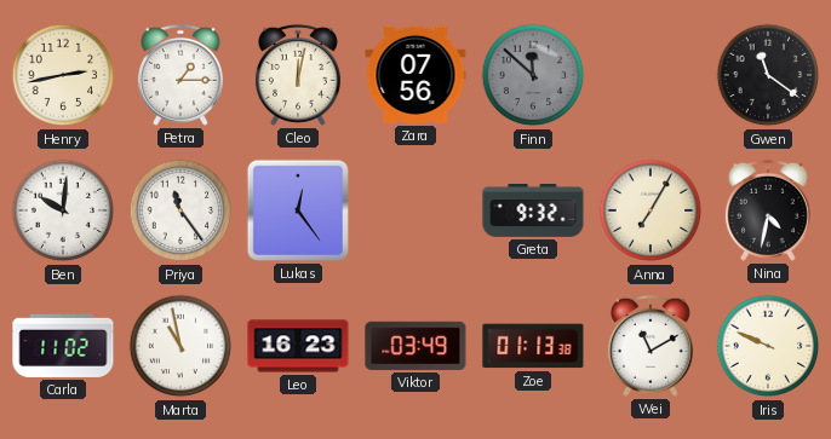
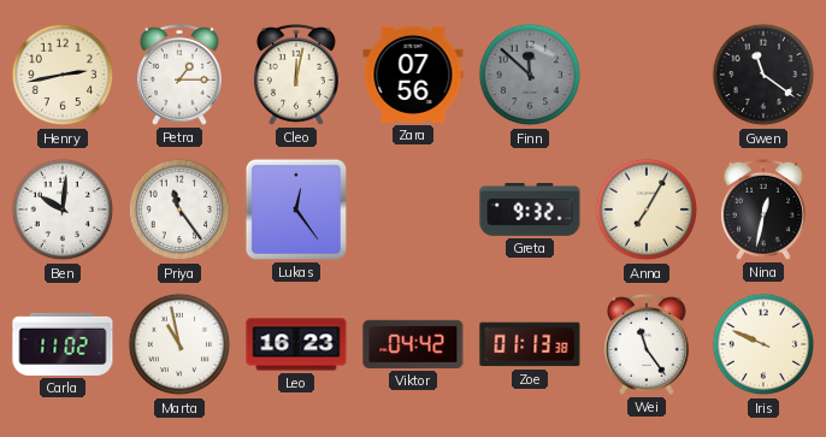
Nina: 4:32 -> 12:32
Viktor: 03:49 -> 04:42
Wei: 11:10 -> 11:24
